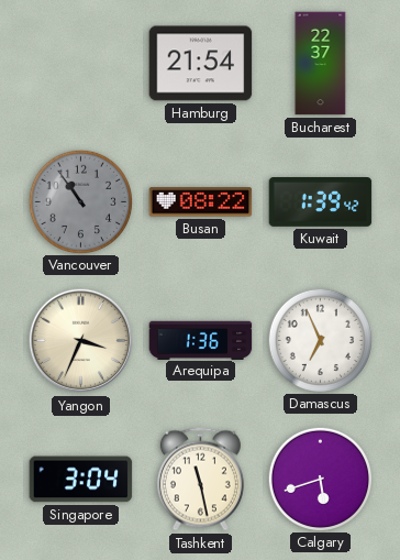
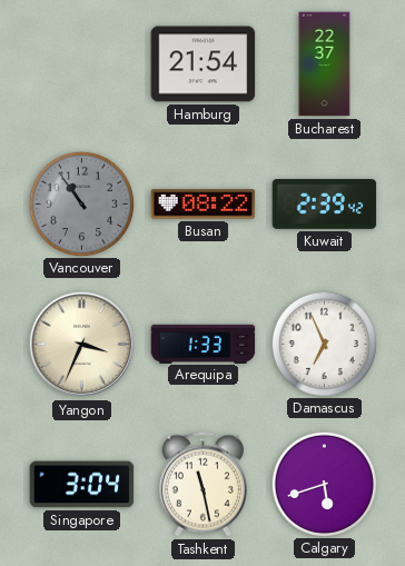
Kuwait: 1:39 -> 2:39
Arequipa: 1:36 -> 1:33
